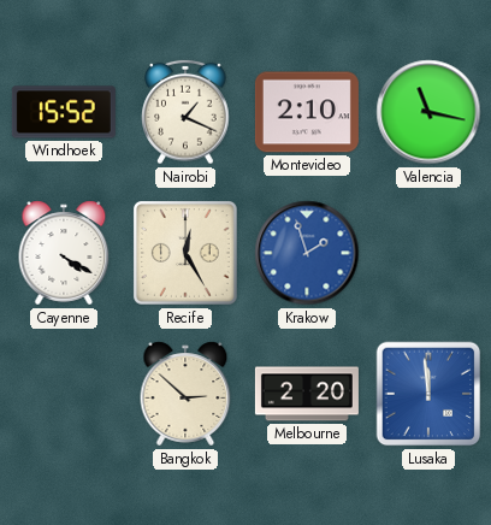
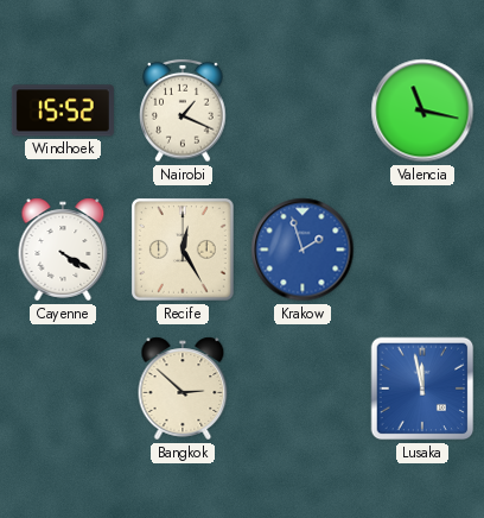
Montevideo: 2:10 -> none
Melbourne: 2:20 -> none
Lusaka: 11:59 -> 11:58
